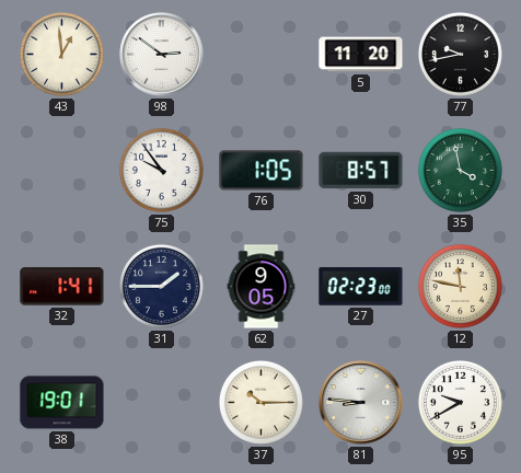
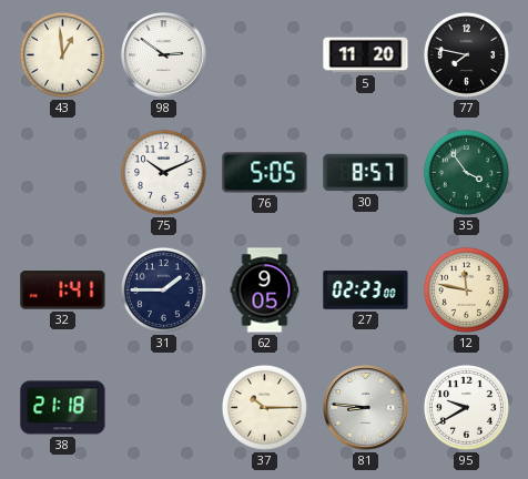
77: 9:43 -> 7:47
75: 9:54 -> 10:11
76: 1:05 -> 5:05
35: 3:58 -> 3:54
38: 19:01 -> 21:18
